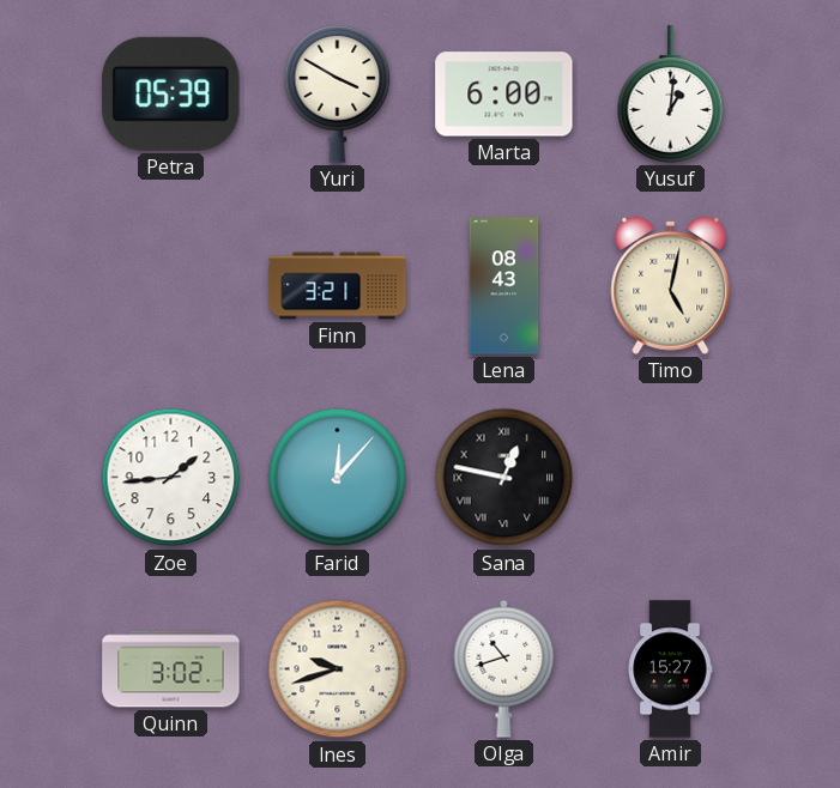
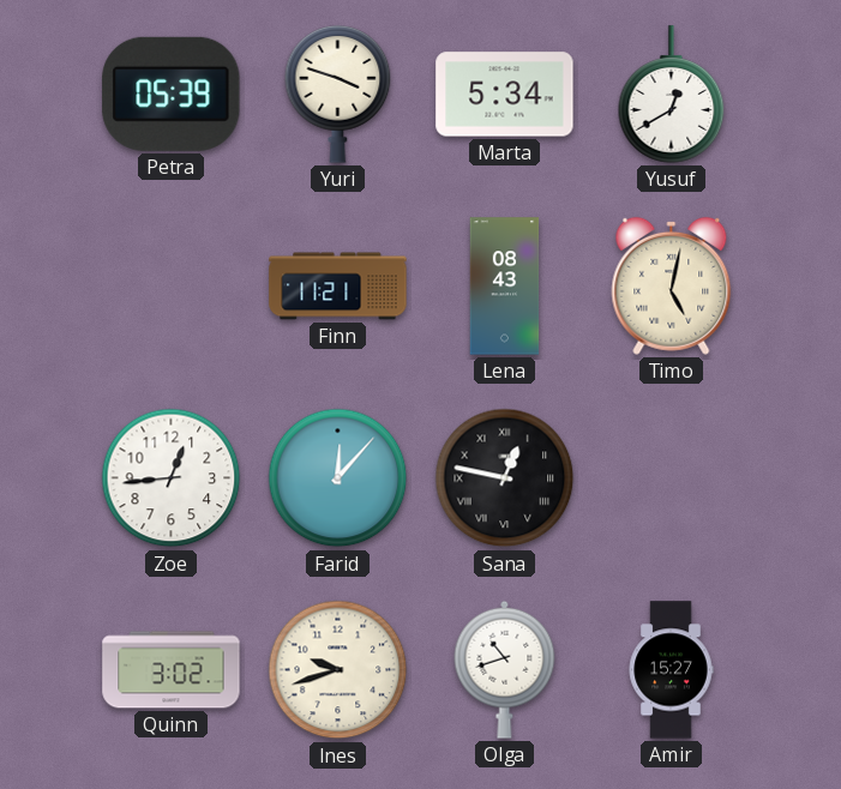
Yuri: 3:50 -> 3:48
Marta: 6:00 -> 5:34
Yusuf: 1:01 -> 12:40
Finn: 3:21 -> 11:21
Zoe: 1:44 -> 12:44
